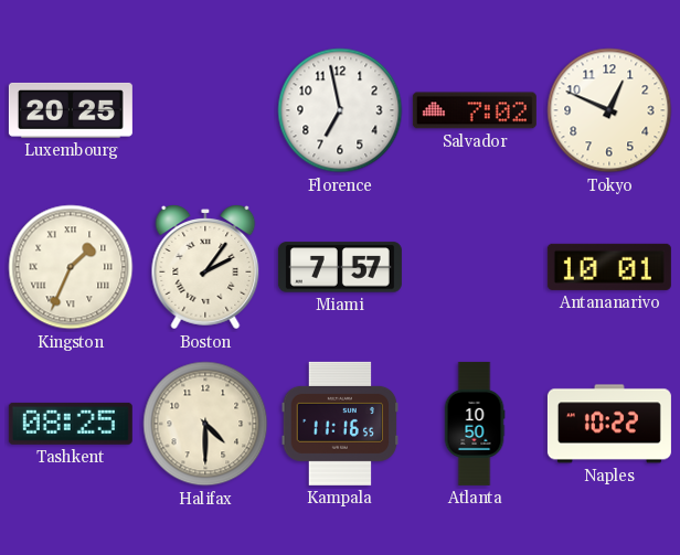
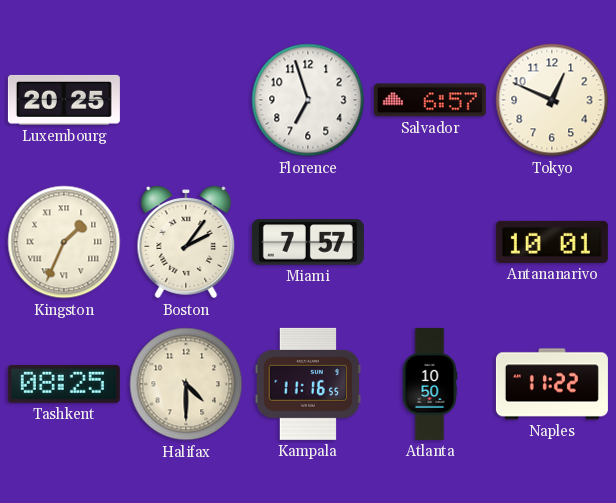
Florence: 6:58 -> 6:57
Salvador: 7:02 -> 6:57
Naples: 10:22 -> 11:22
